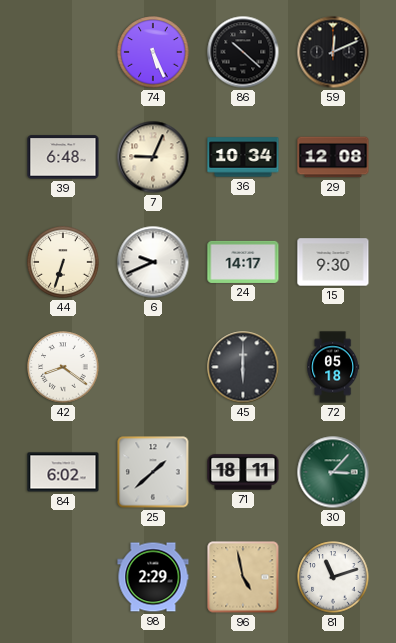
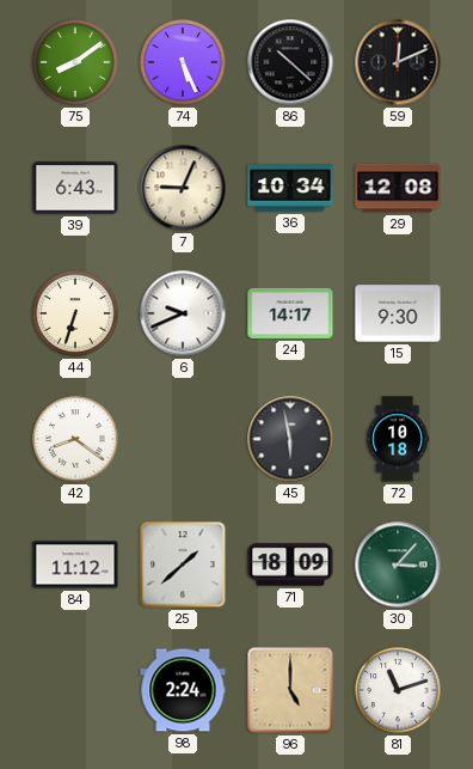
75: none -> 8:09
39: 6:48 -> 6:43
45: 6:00 -> 5:58
72: 05:18 -> 10:18
84: 6:02 -> 11:12
71: 18:11 -> 18:09
98: 2:29 -> 2:24
96: 4:58 -> 5:00
